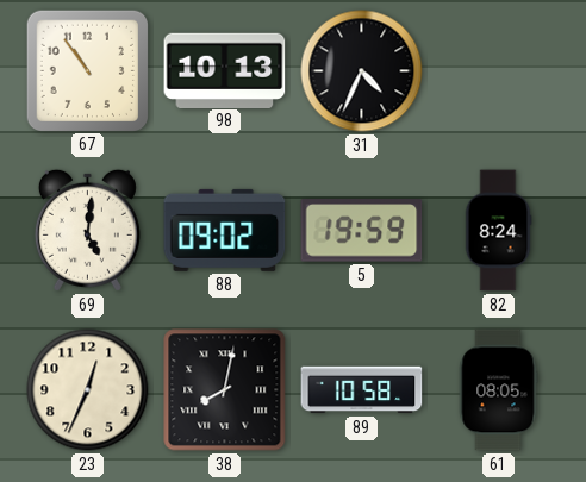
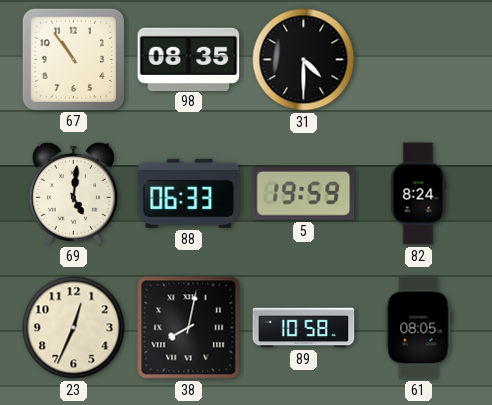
98: 10:13 -> 08:35
31: 4:34 -> 4:30
88: 09:02 -> 06:33
